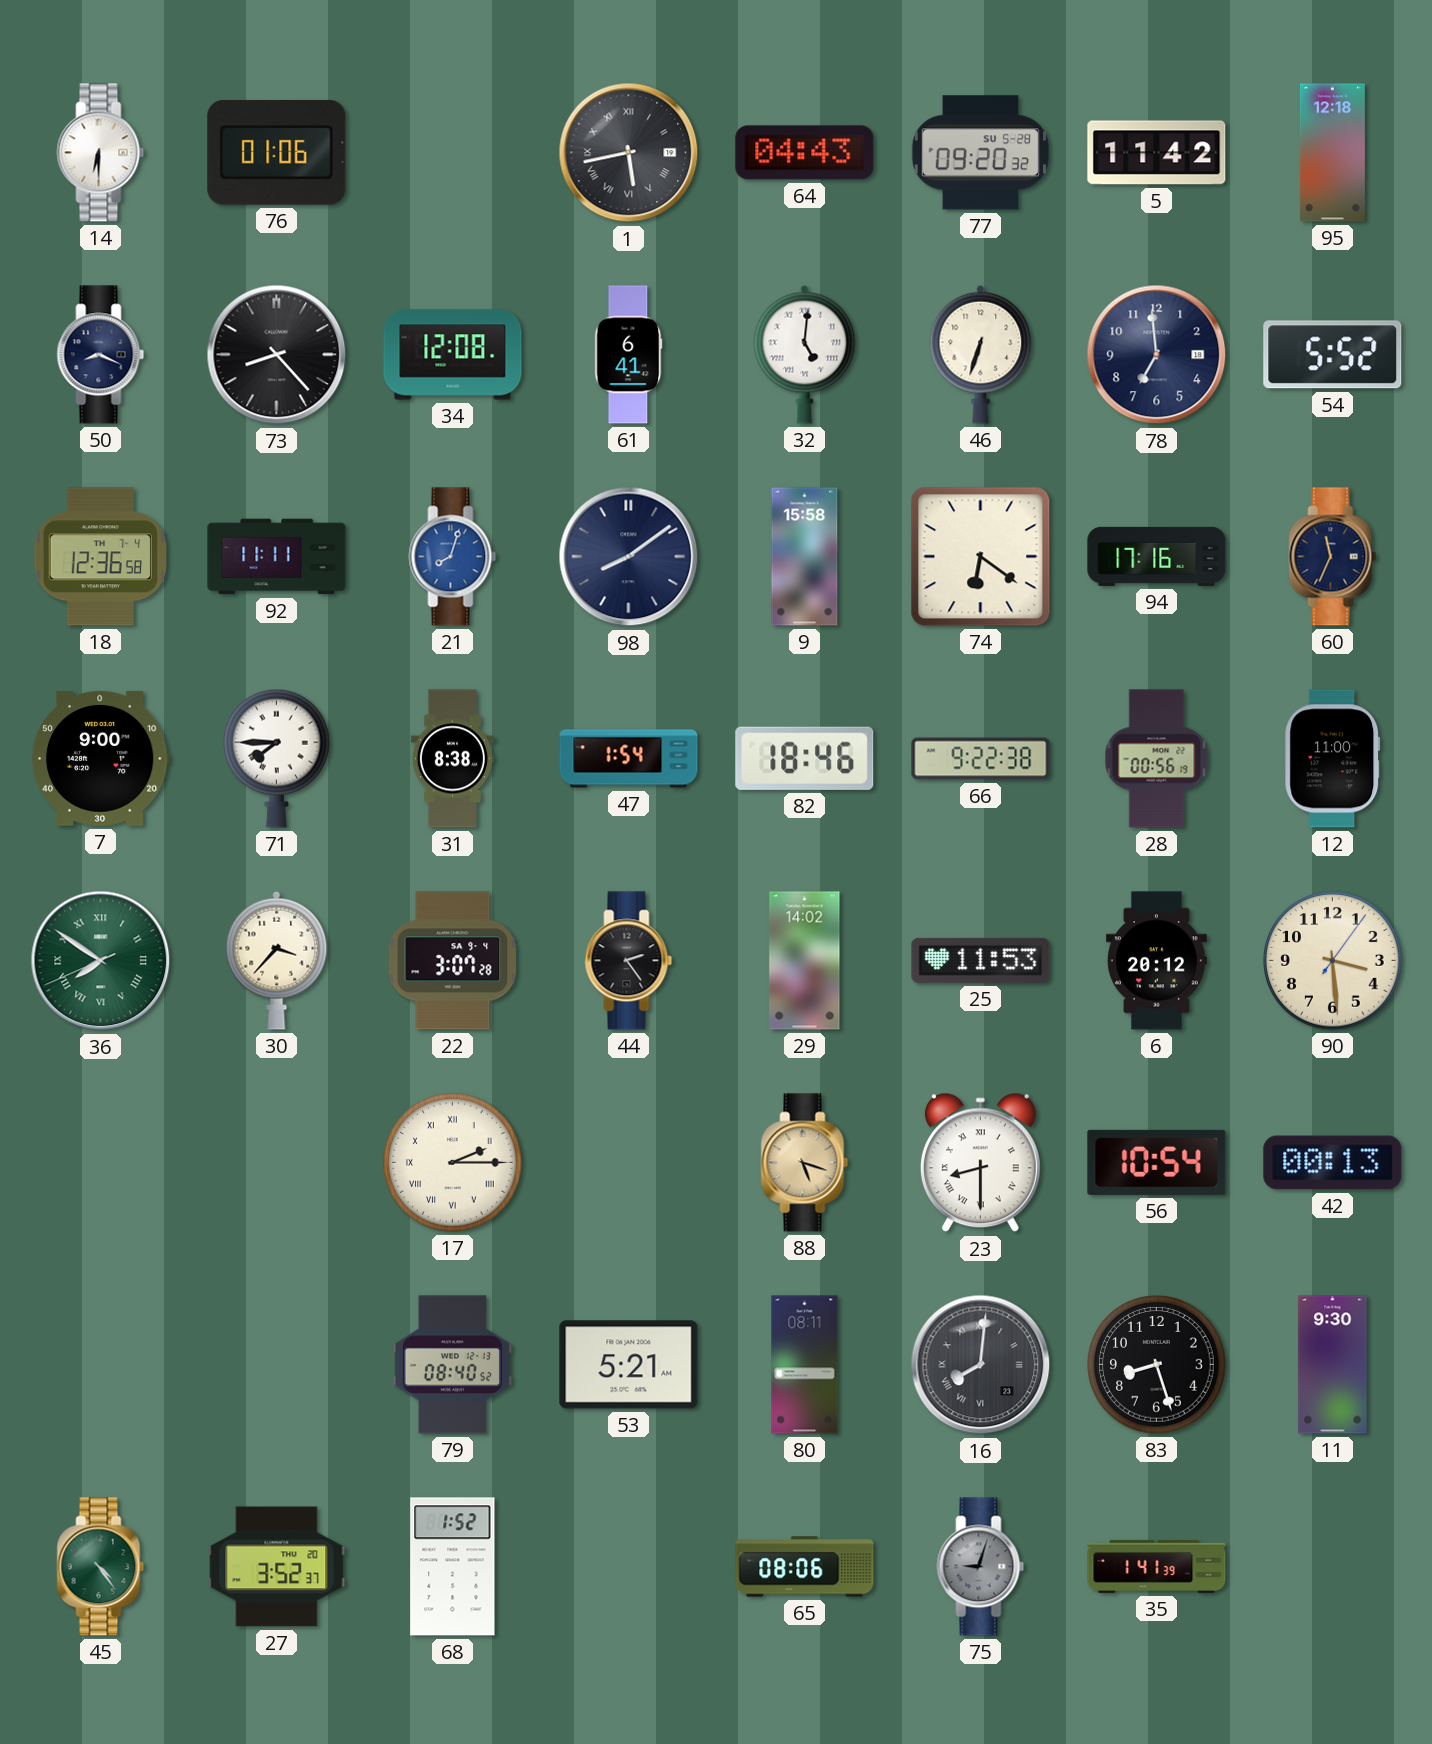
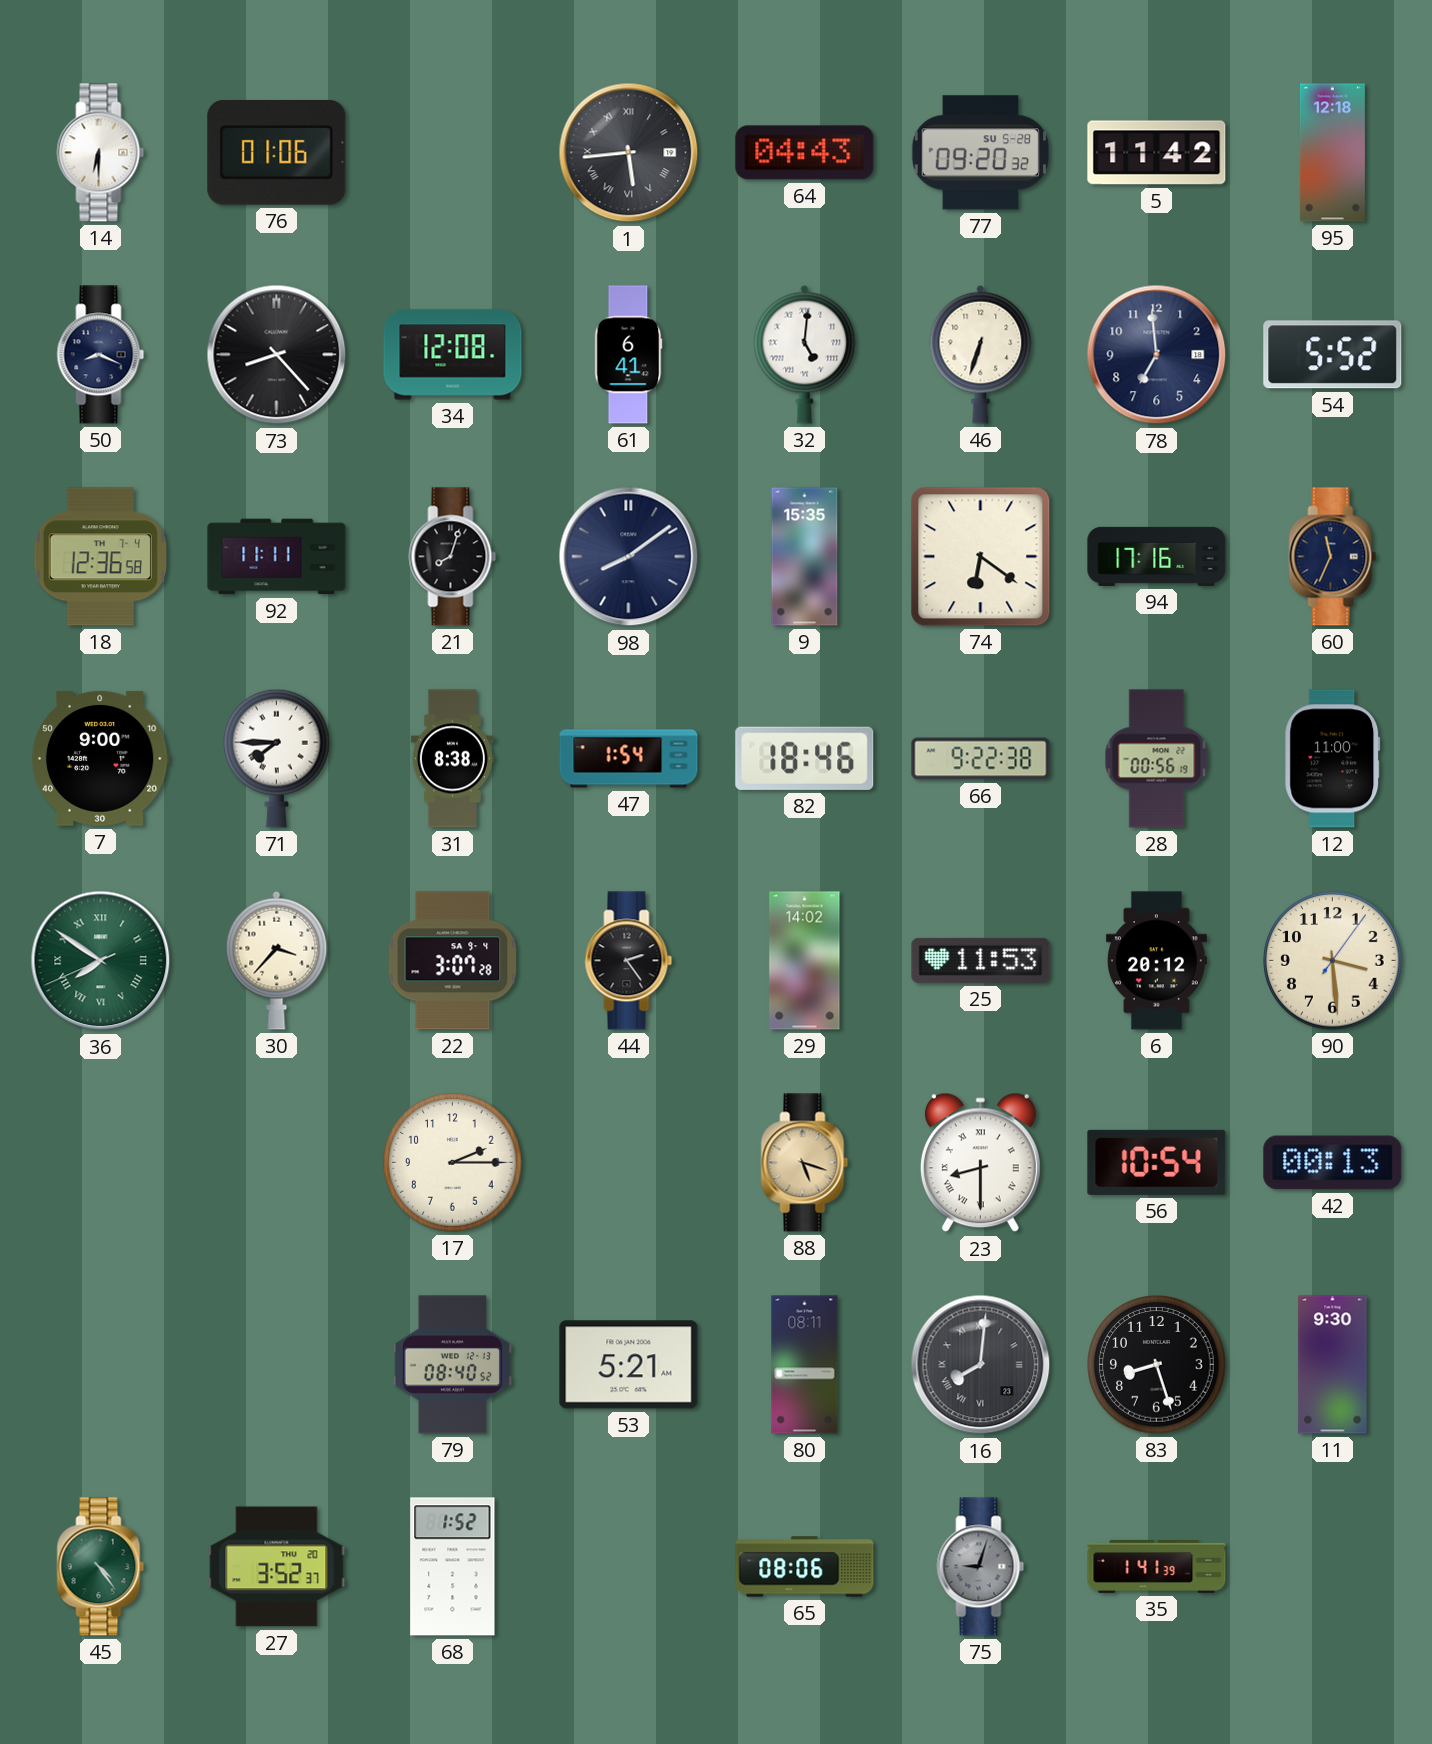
1: 5:43 -> 5:44
21 dial: blue -> black
9: 15:58 -> 15:35
17 numerals: Roman -> Arabic
